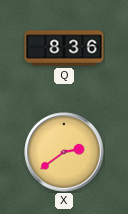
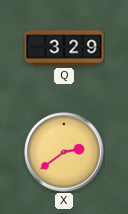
Q: 8:36 -> 3:29
